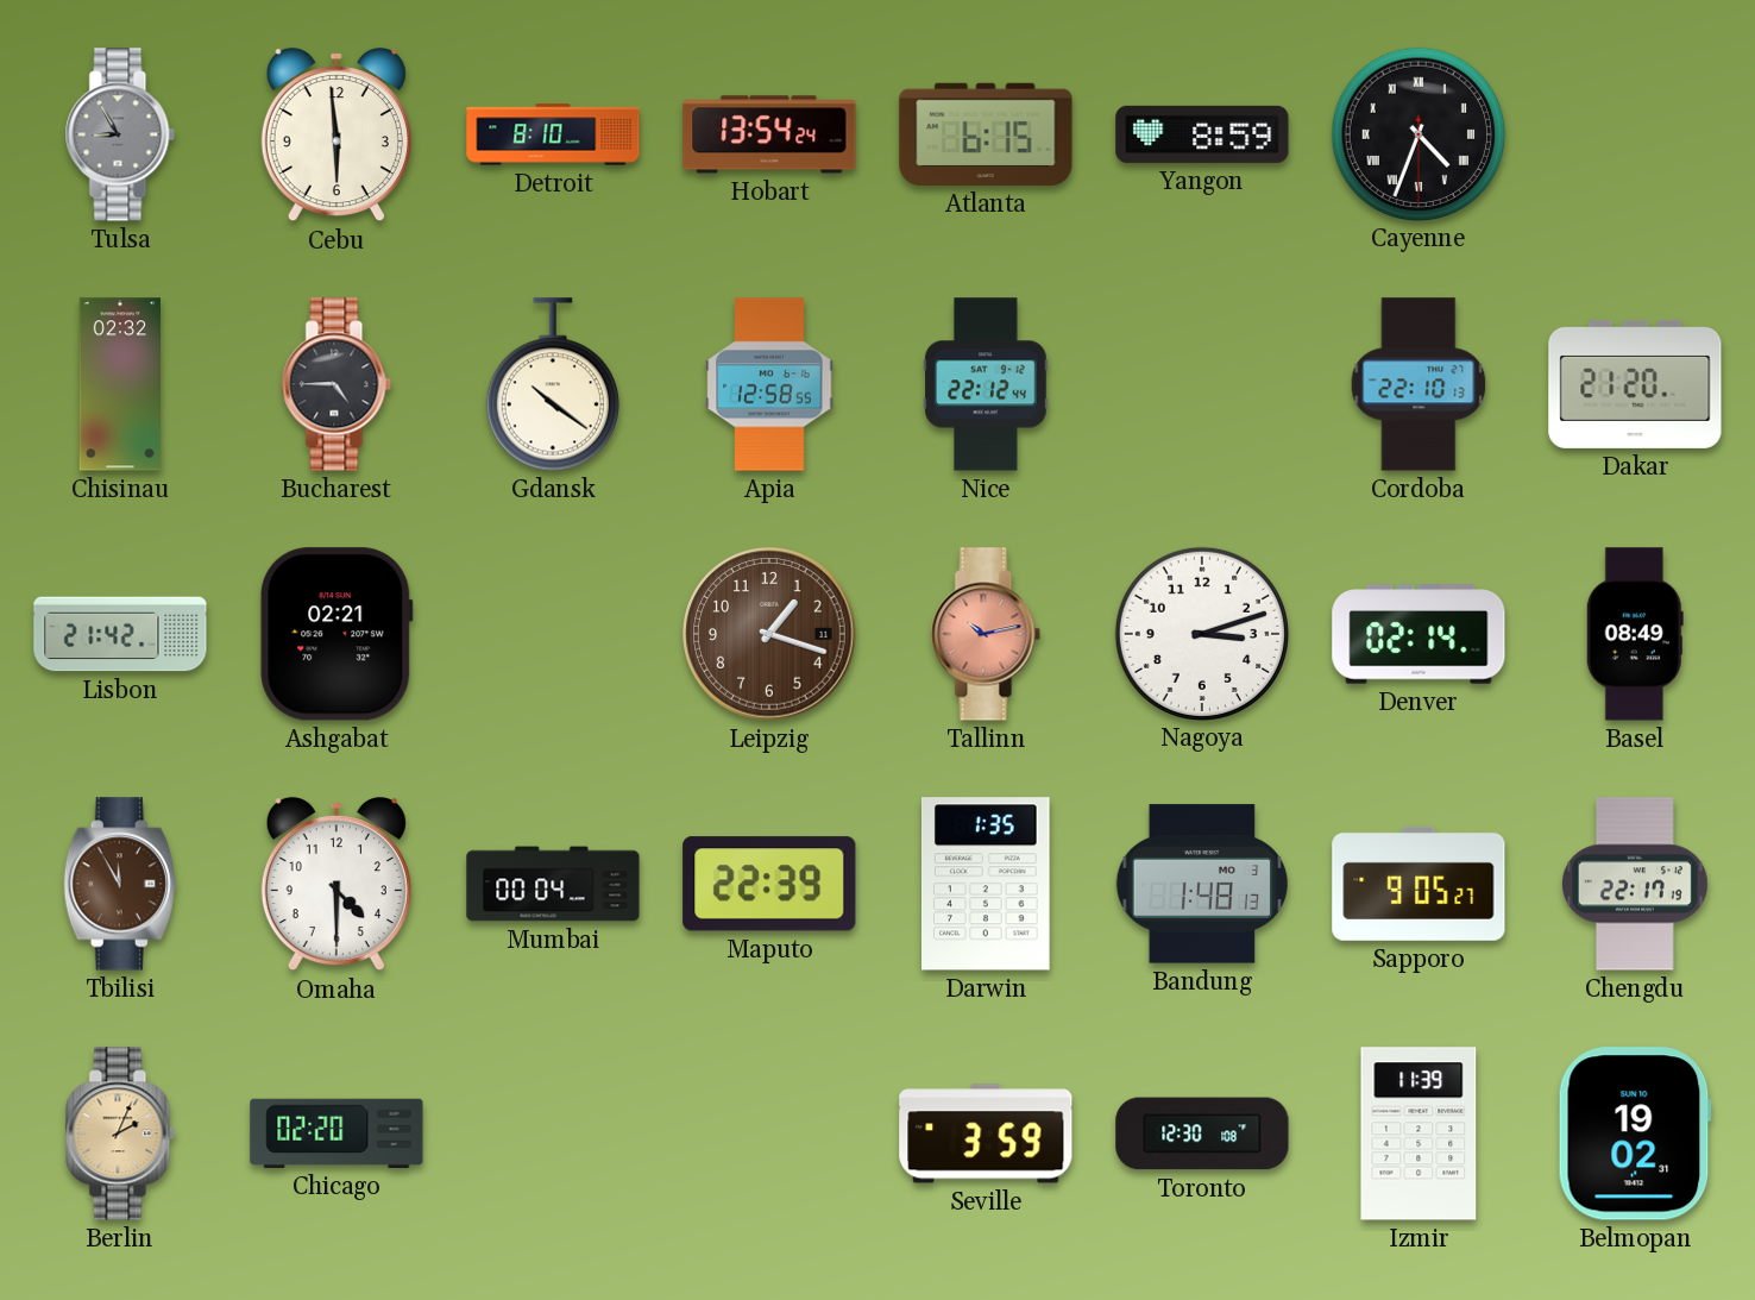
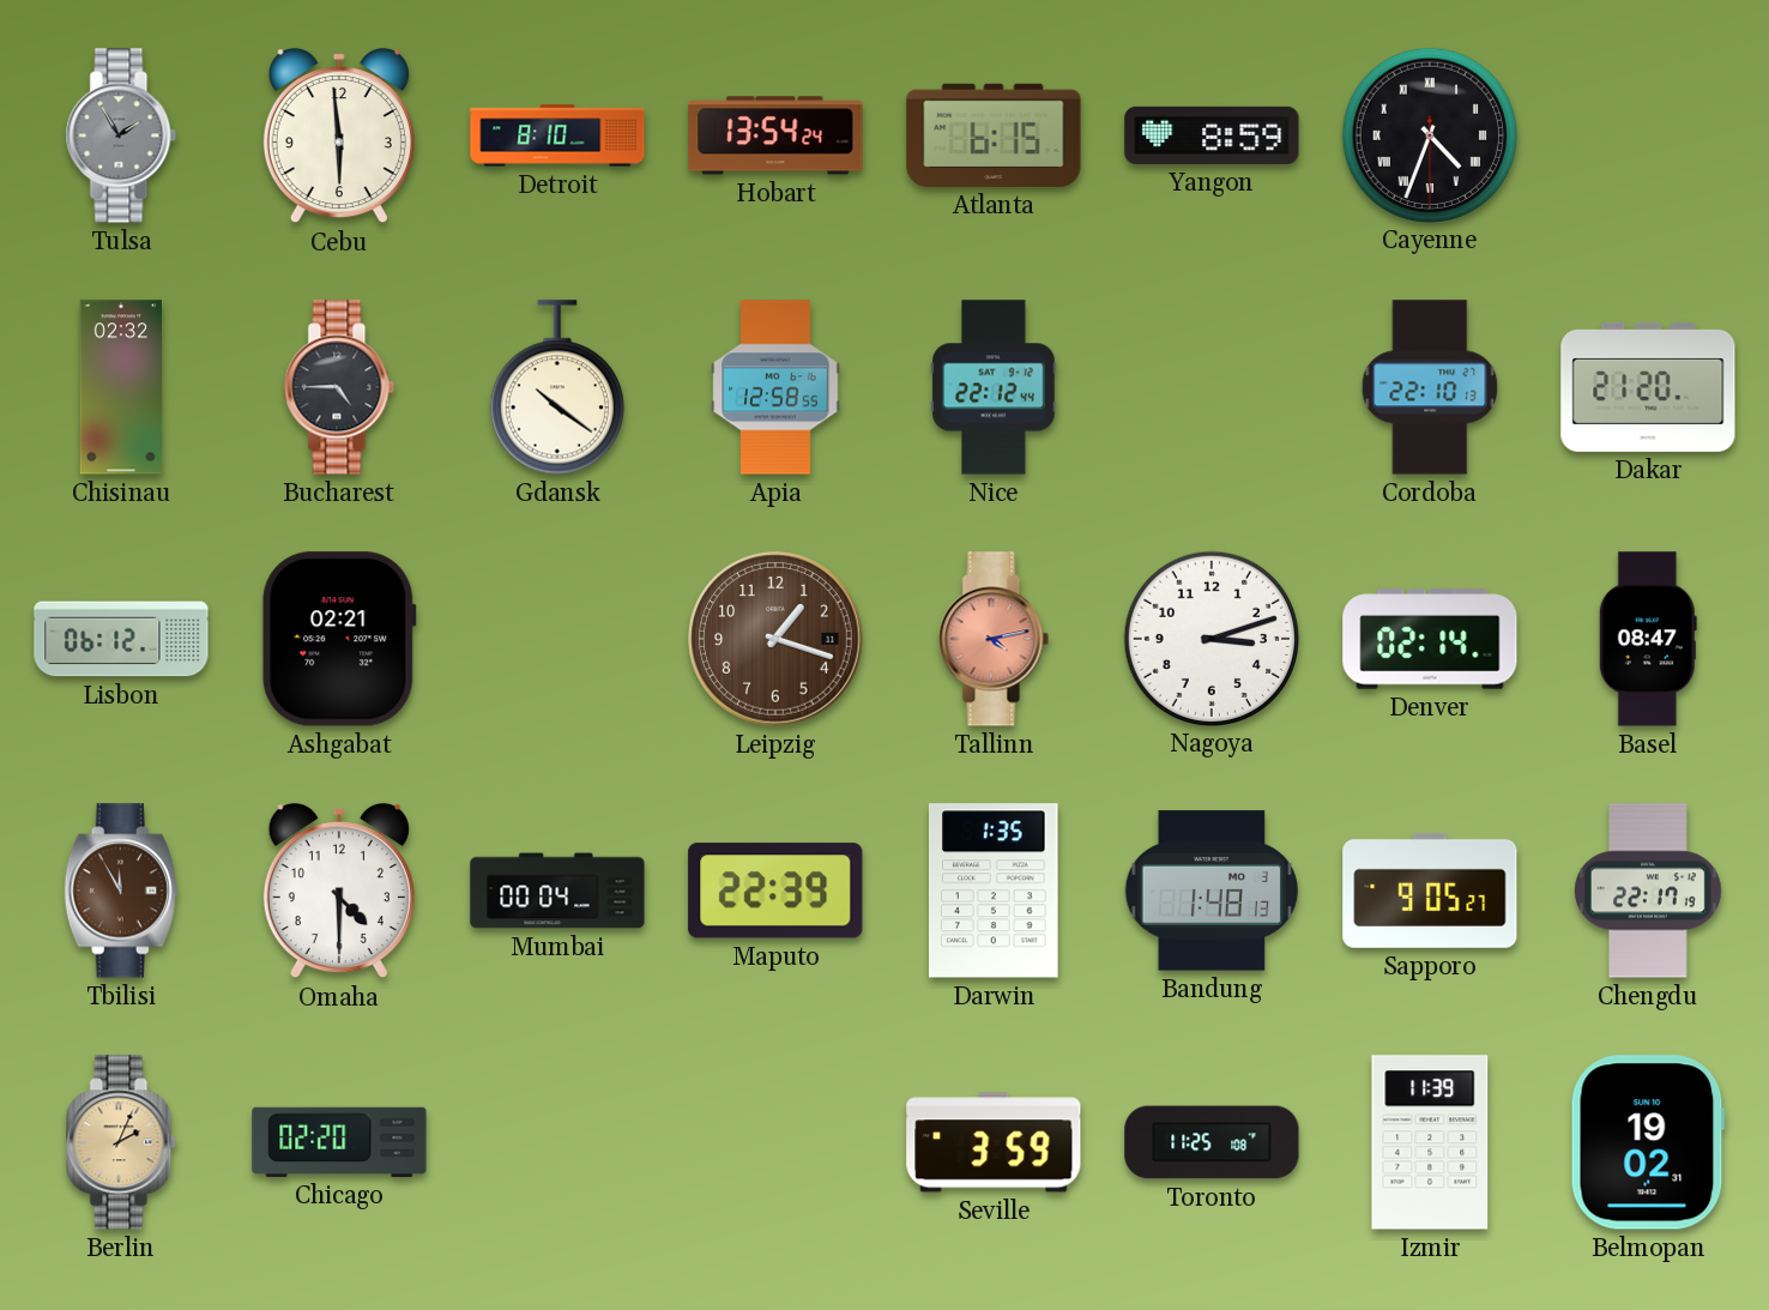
Tulsa: 8:55 -> 1:55
Lisbon: 21:42 -> 06:12
Tallinn: 10:13 -> 4:13
Basel: 08:49 -> 08:47
Toronto: 12:30 -> 11:25
